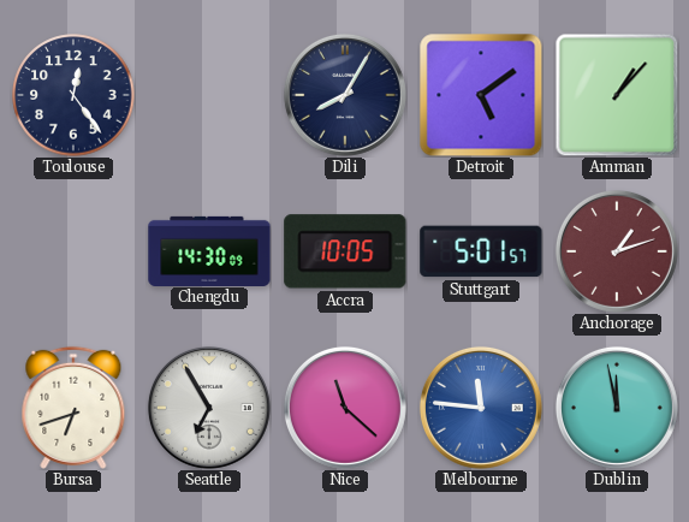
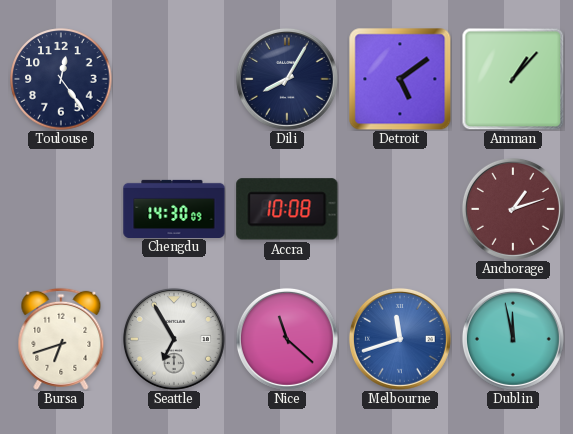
Accra: 10:05 -> 10:08
Stuttgart: 5:01 -> none
Melbourne: 11:46 -> 11:42
